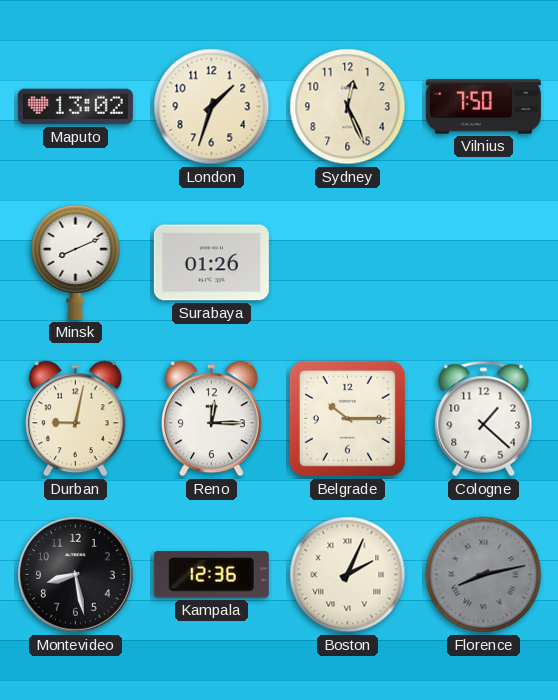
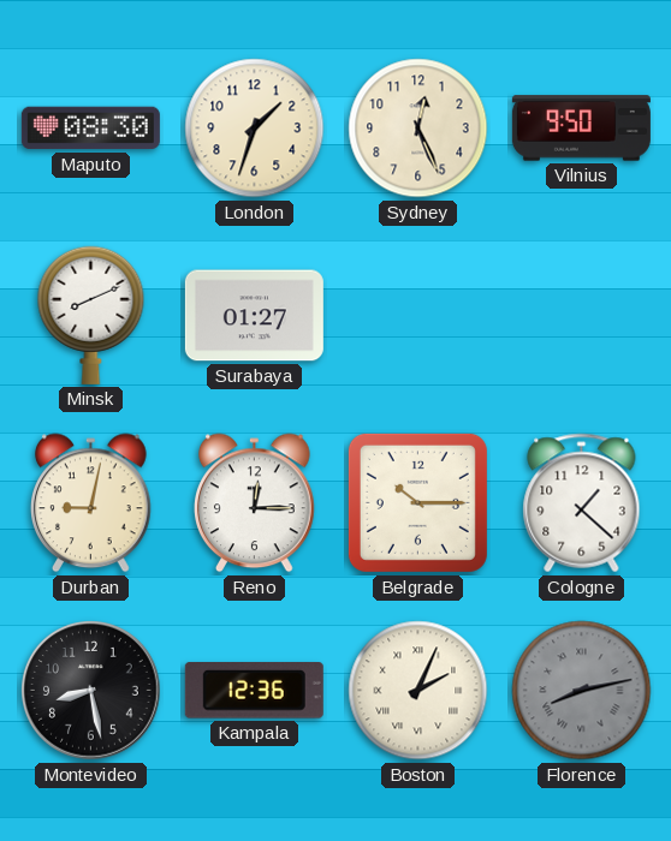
Maputo: 13:02 -> 08:30
Vilnius: 7:50 -> 9:50
Surabaya: 01:26 -> 01:27
